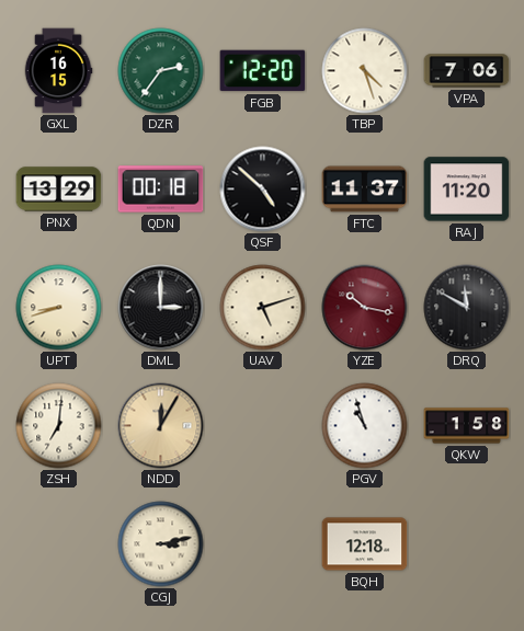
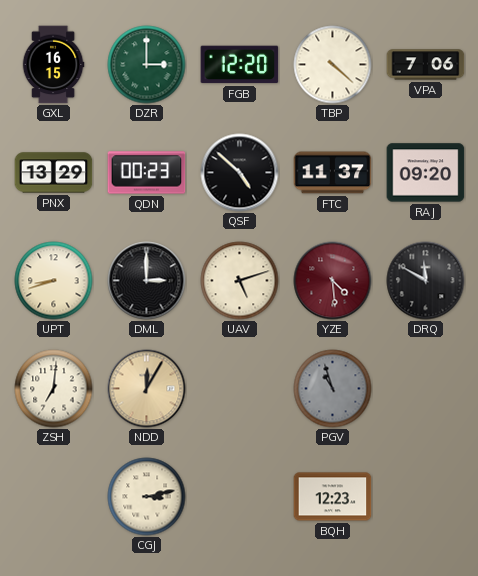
DZR: 2:36 -> 3:00
TBP: 4:27 -> 4:22
QDN: 00:18 -> 00:23
RAJ: 11:20 -> 09:20
YZE: 10:17 -> 4:29
PGV dial: white -> grey
QKW: 1:58 -> none
BQH: 12:18 -> 12:23
